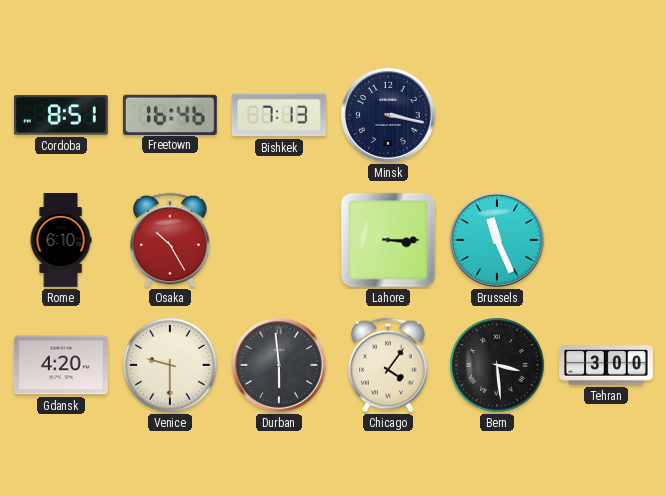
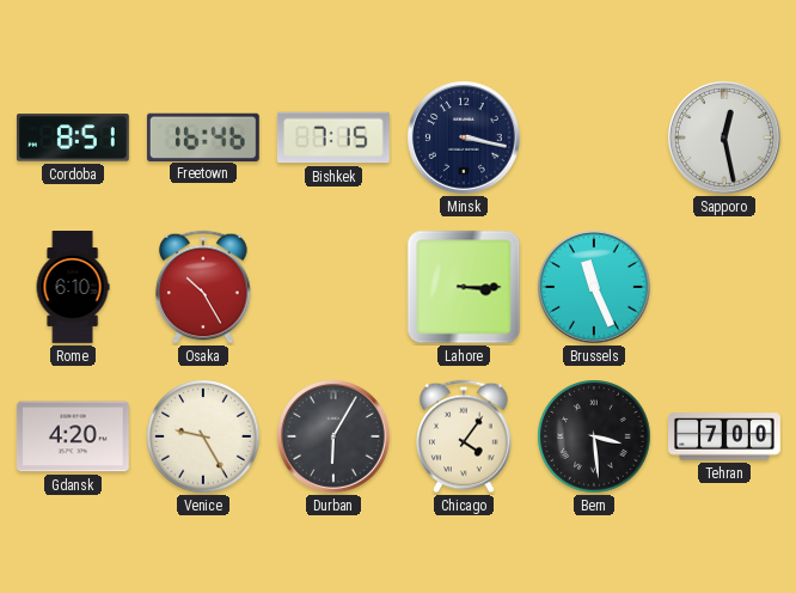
Bishkek: 7:13 -> 7:15
Sapporo: none -> 12:28
Venice: 9:30 -> 9:25
Durban: 5:59 -> 6:05
Tehran: 3:00 -> 7:00
